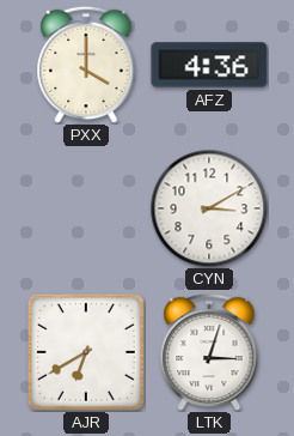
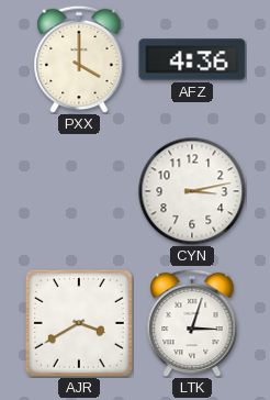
CYN: 3:10 -> 3:13
AJR: 6:40 -> 3:40
